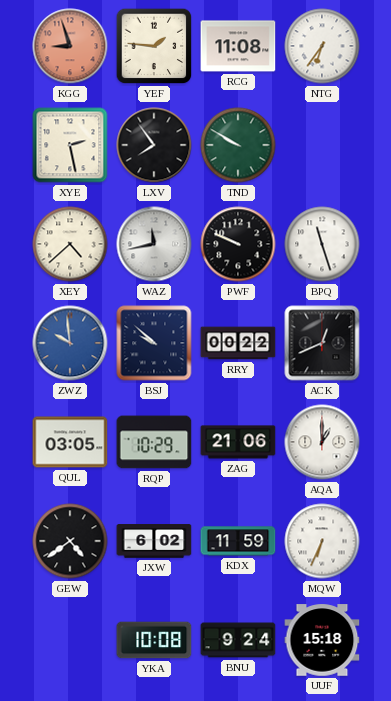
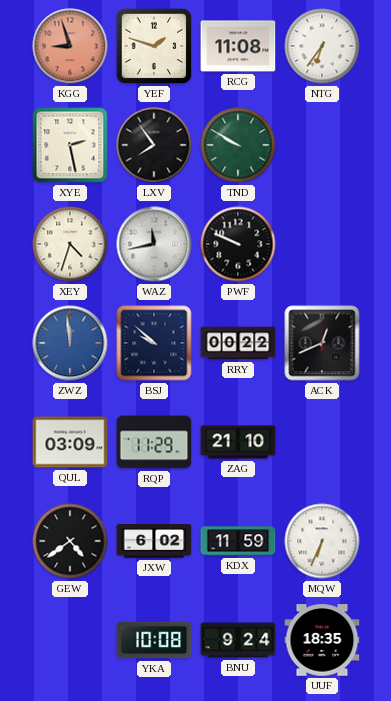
YEF: 1:46 -> 1:48
XEY: 4:38 -> 4:33
BPQ: 11:27 -> none
ZWZ: 9:59 -> 11:59
QUL: 03:05 -> 03:09
RQP: 10:29 -> 11:29
ZAG: 21:06 -> 21:10
AQA: 1:00 -> none
UUF: 15:18 -> 18:35
